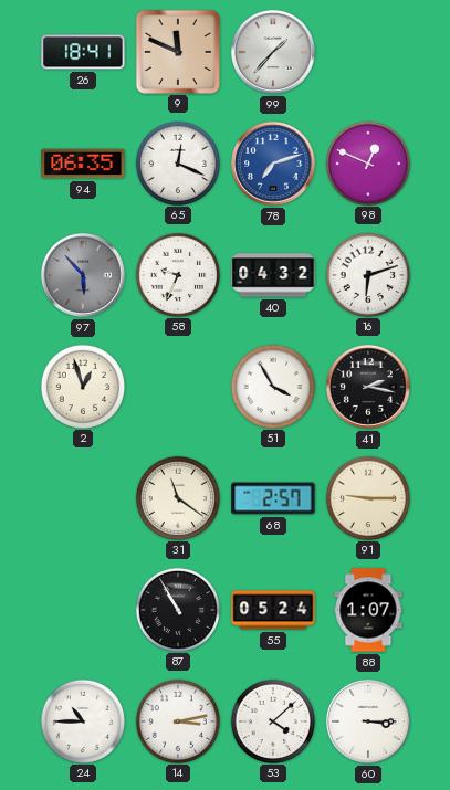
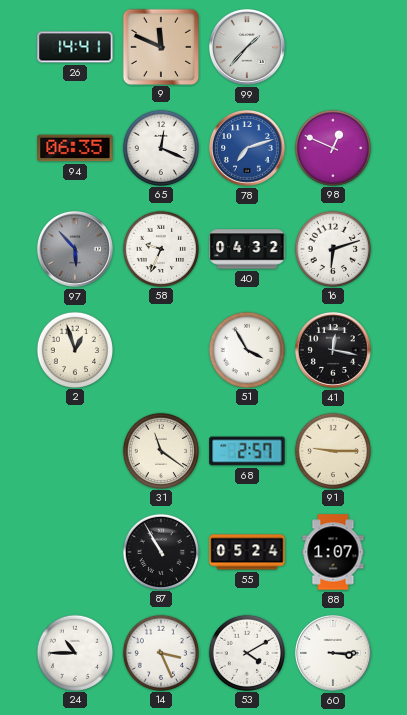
26: 18:41 -> 14:41
41: 2:17 -> 12:17
14: 3:13 -> 3:26
53: 4:08 -> 4:10
